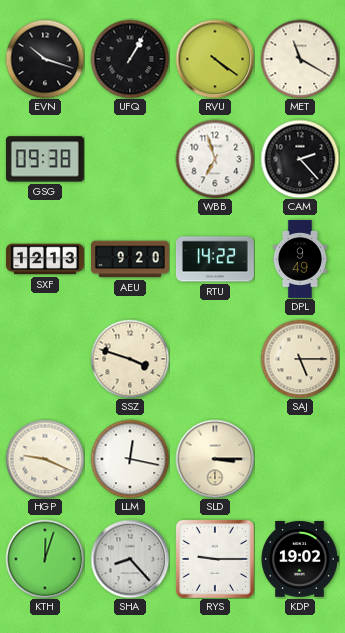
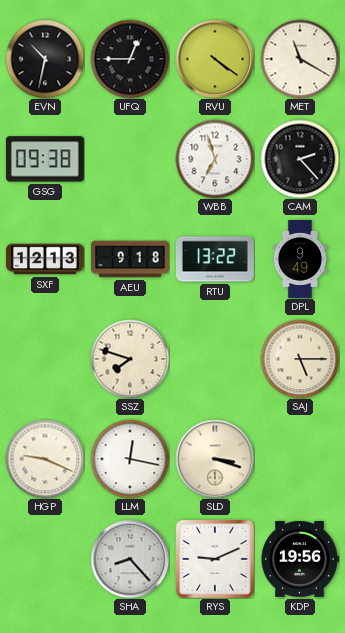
EVN: 10:18 -> 10:32
UFQ: 1:05 -> 12:45
AEU: 9:20 -> 9:18
RTU: 14:22 -> 13:22
SSZ: 3:48 -> 7:48
SLD: 3:15 -> 3:18
KTH: 12:03 -> none
RYS: 9:15 -> 9:11
KDP: 19:02 -> 19:56
